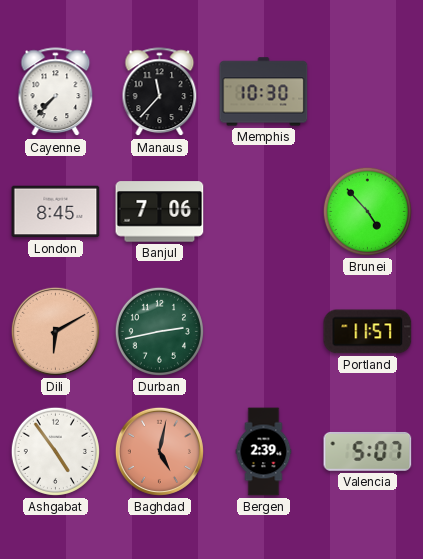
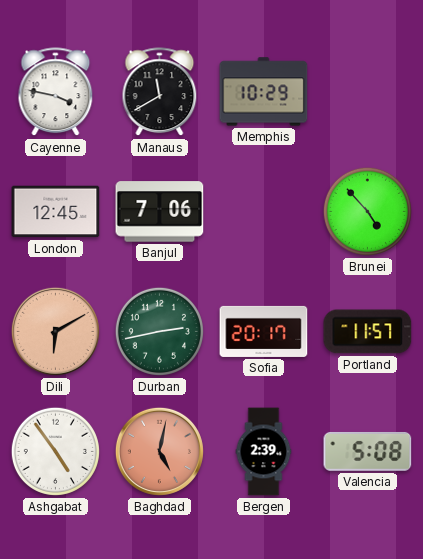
Cayenne: 7:37 -> 3:47
Manaus: 11:37 -> 11:40
Memphis: 10:30 -> 10:29
London: 8:45 -> 12:45
Sofia: none -> 20:17
Valencia: 5:07 -> 5:08
